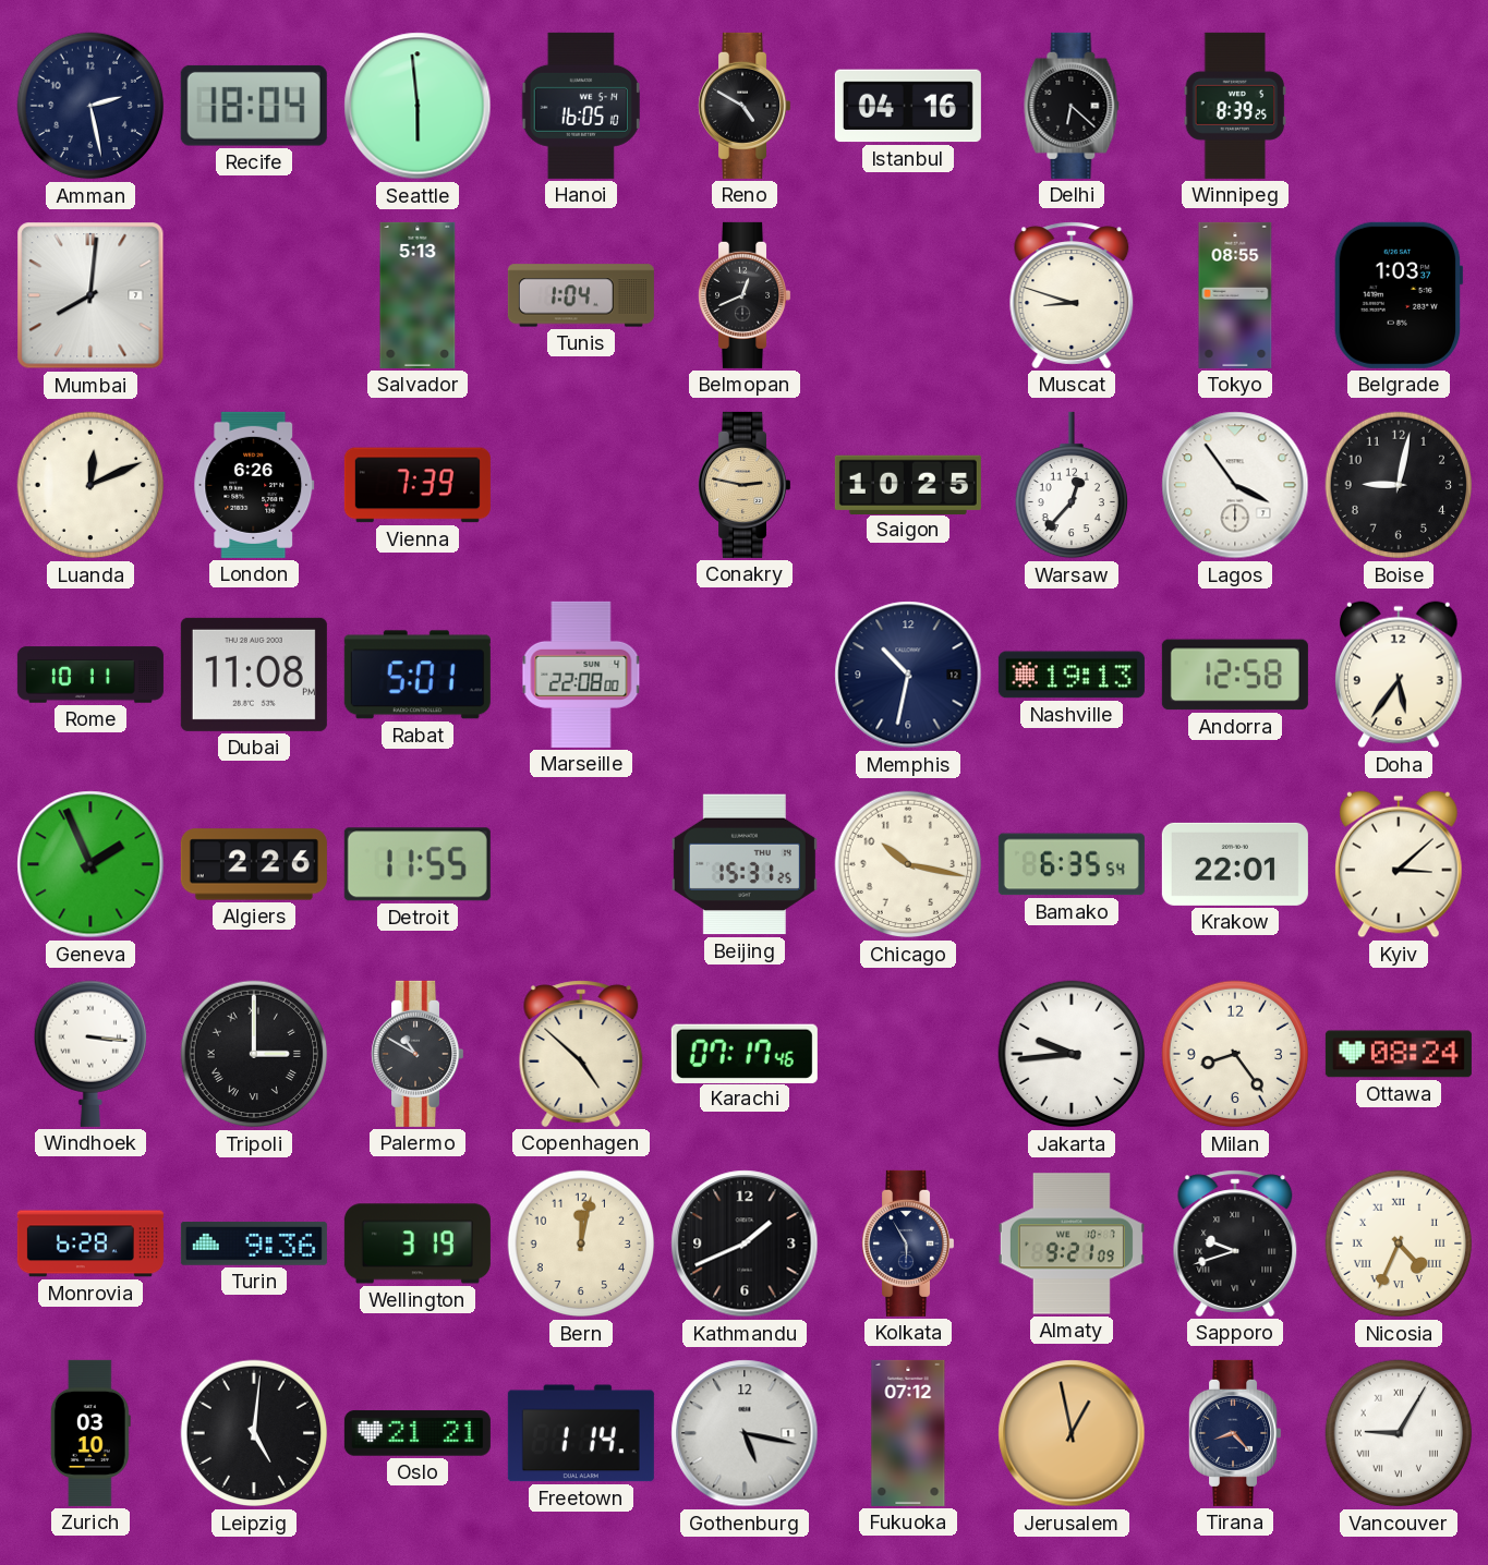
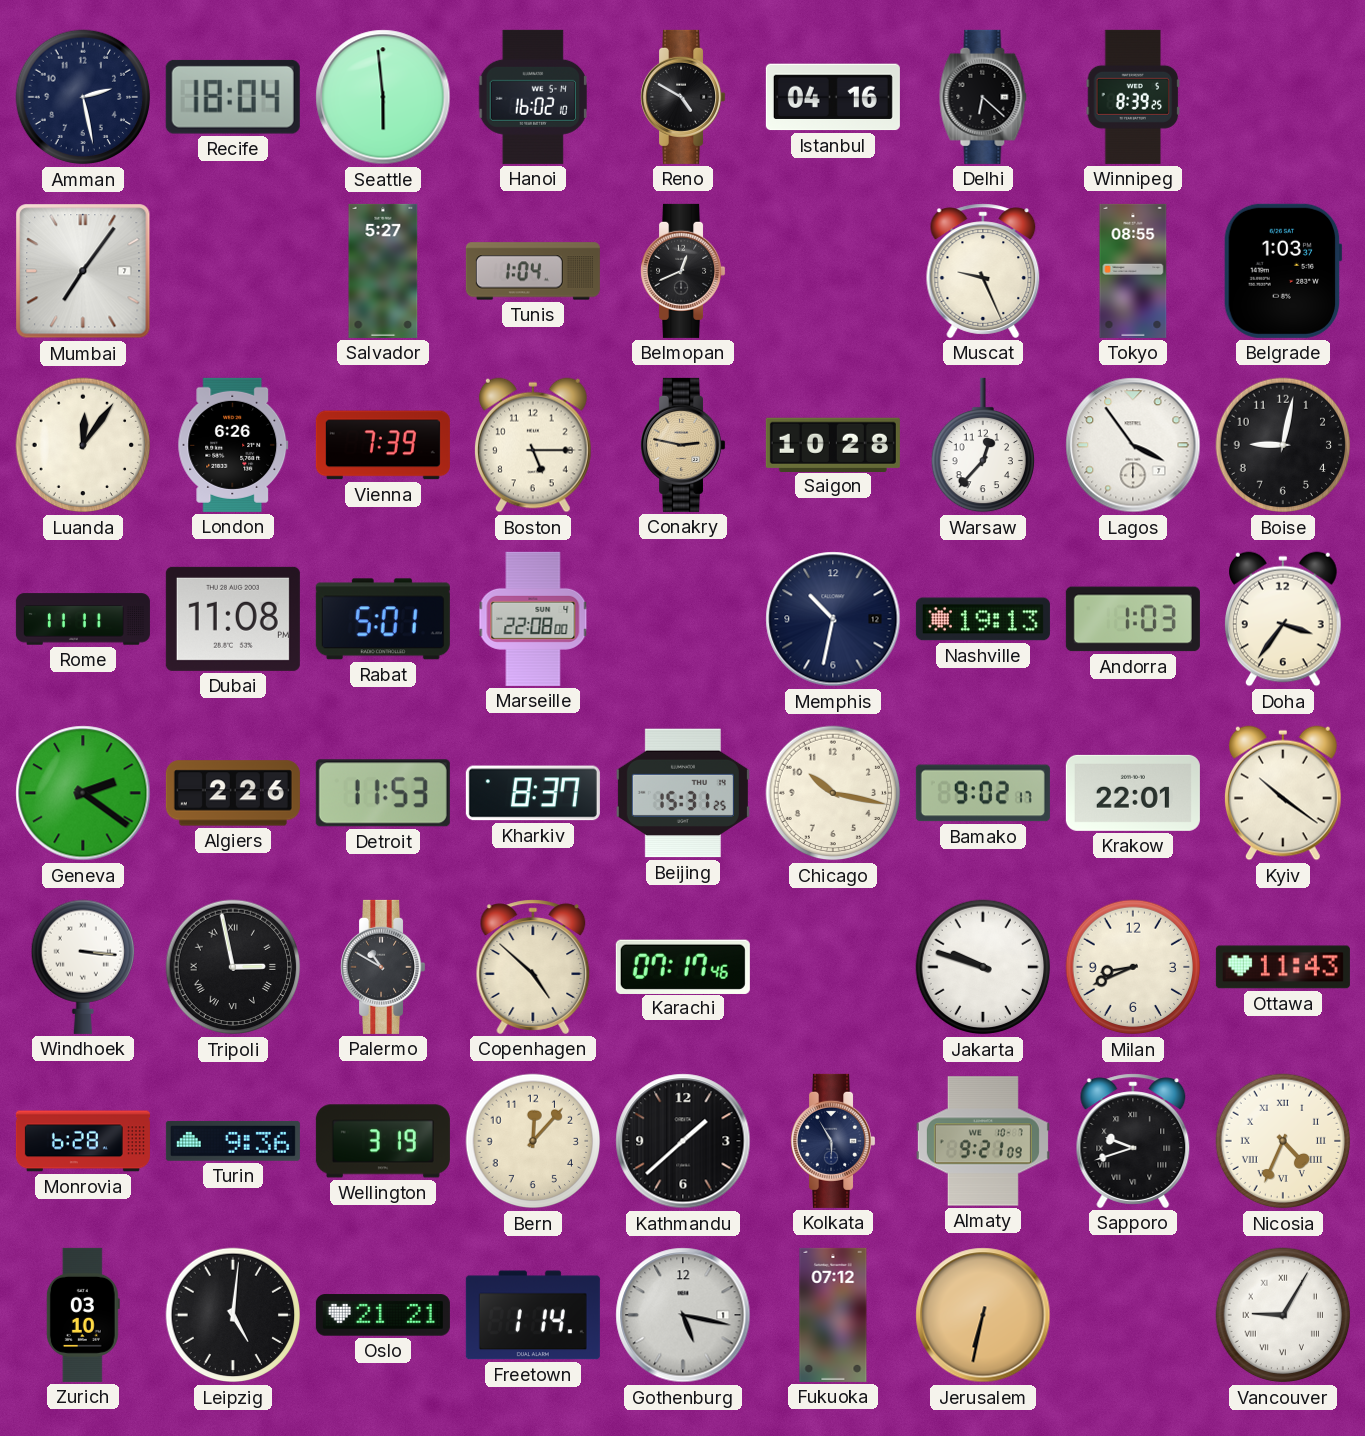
Hanoi: 16:05 -> 16:02
Mumbai: 8:01 -> 7:06
Salvador: 5:13 -> 5:27
Muscat: 8:48 -> 9:26
Luanda: 12:11 -> 12:06
Boston: none -> 5:15
Saigon: 10:25 -> 10:28
Rome: 10:11 -> 11:11
Andorra: 12:58 -> 1:03
Doha: 5:36 -> 3:36
Geneva: 1:56 -> 2:21
Detroit: 11:55 -> 11:53
Kharkiv: none -> 8:37
Bamako: 6:35 -> 9:02
Kyiv: 3:08 -> 10:21
Tripoli: 3:00 -> 2:58
Jakarta: 9:44 -> 9:48
Milan: 8:24 -> 8:41
Ottawa: 08:24 -> 11:43
Bern: 12:02 -> 12:07
Kathmandu: 1:41 -> 1:38
Jerusalem: 12:58 -> 6:32
Tirana: 8:23 -> none
